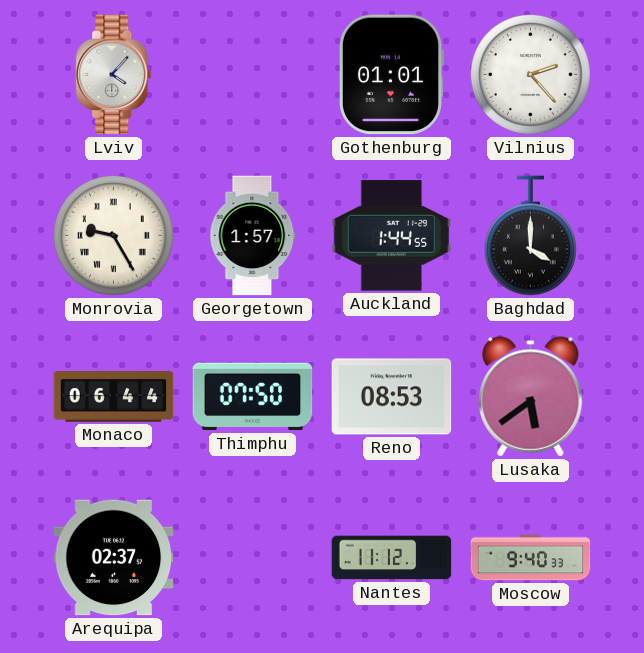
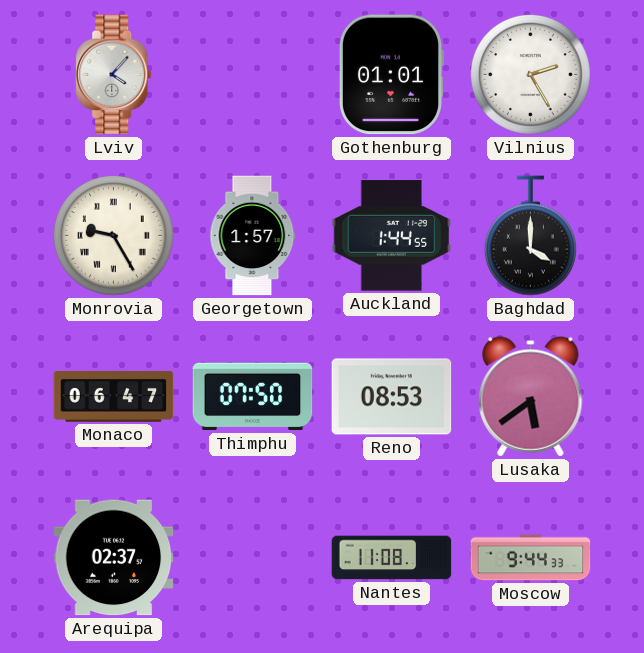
Vilnius: 2:23 -> 2:25
Monaco: 06:44 -> 06:47
Nantes: 11:12 -> 11:08
Moscow: 9:40 -> 9:44
